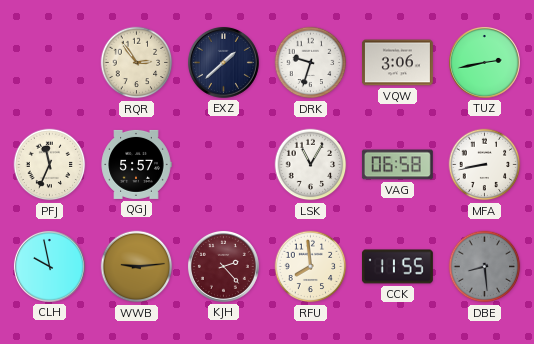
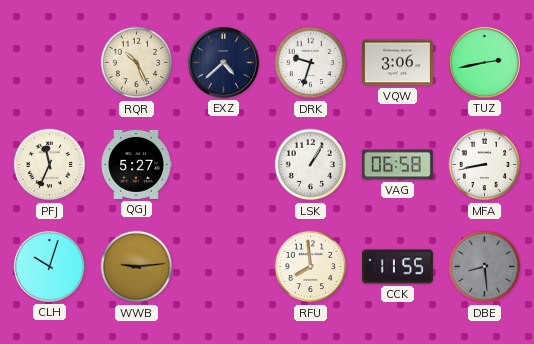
RQR: 2:54 -> 10:26
EXZ: 1:38 -> 4:38
QGJ: 5:57 -> 5:27
LSK: 11:05 -> 1:05
CLH: 9:58 -> 10:03
KJH: 2:23 -> none
